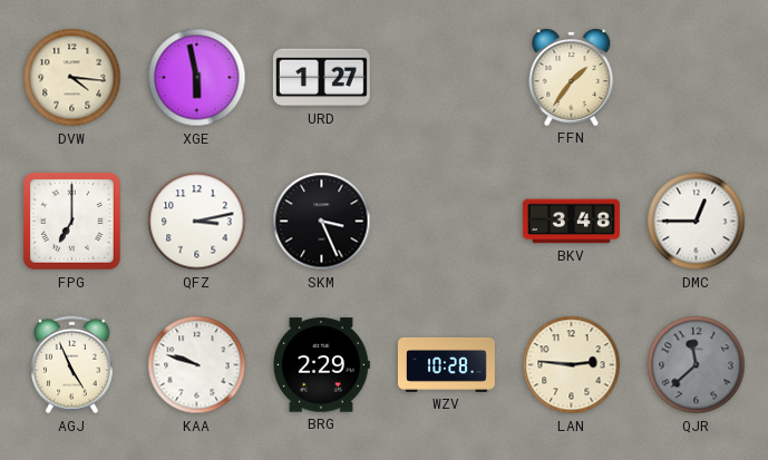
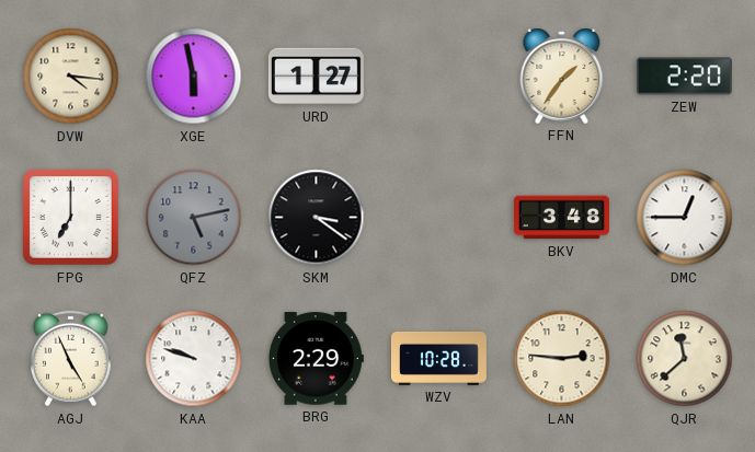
ZEW: none -> 2:20
QFZ: 3:13 -> 5:13
QFZ dial: white -> grey
SKM: 3:26 -> 3:21
QJR dial: grey -> cream
